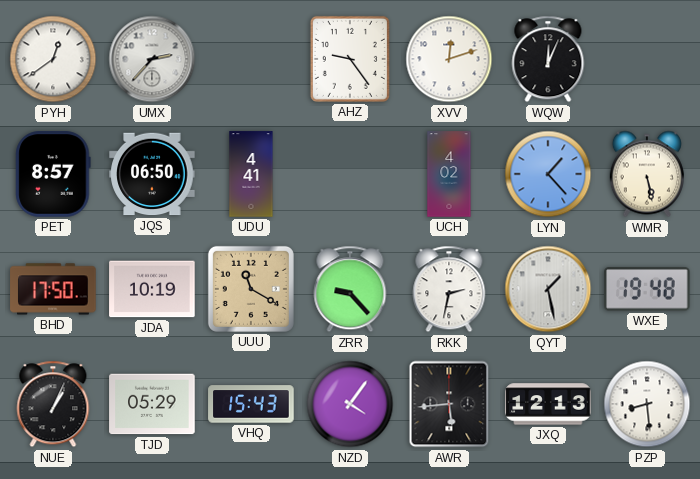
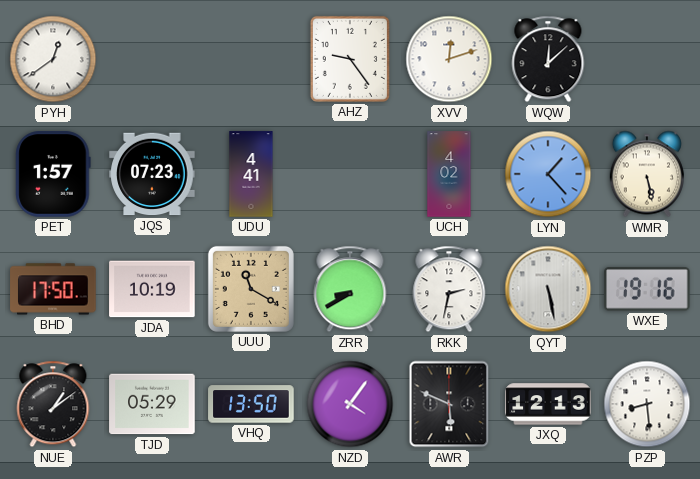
UMX: 2:37 -> none
WQW: 12:04 -> 12:08
PET: 8:57 -> 1:57
JQS: 06:50 -> 07:23
ZRR: 9:23 -> 8:40
QYT: 1:28 -> 5:28
WXE: 19:48 -> 19:16
NUE: 1:04 -> 1:09
VHQ: 15:43 -> 13:50
AWR: 5:44 -> 5:49
